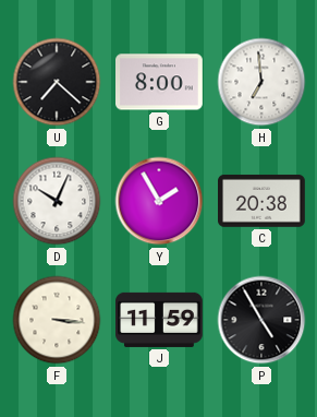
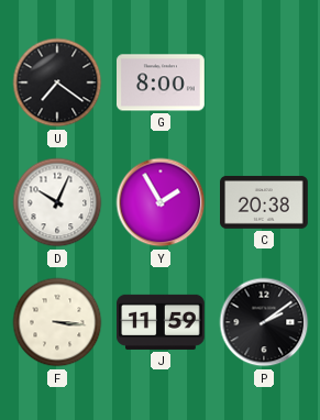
U: 7:22 -> 7:21
H: 6:59 -> none
P: 4:55 -> 2:09
